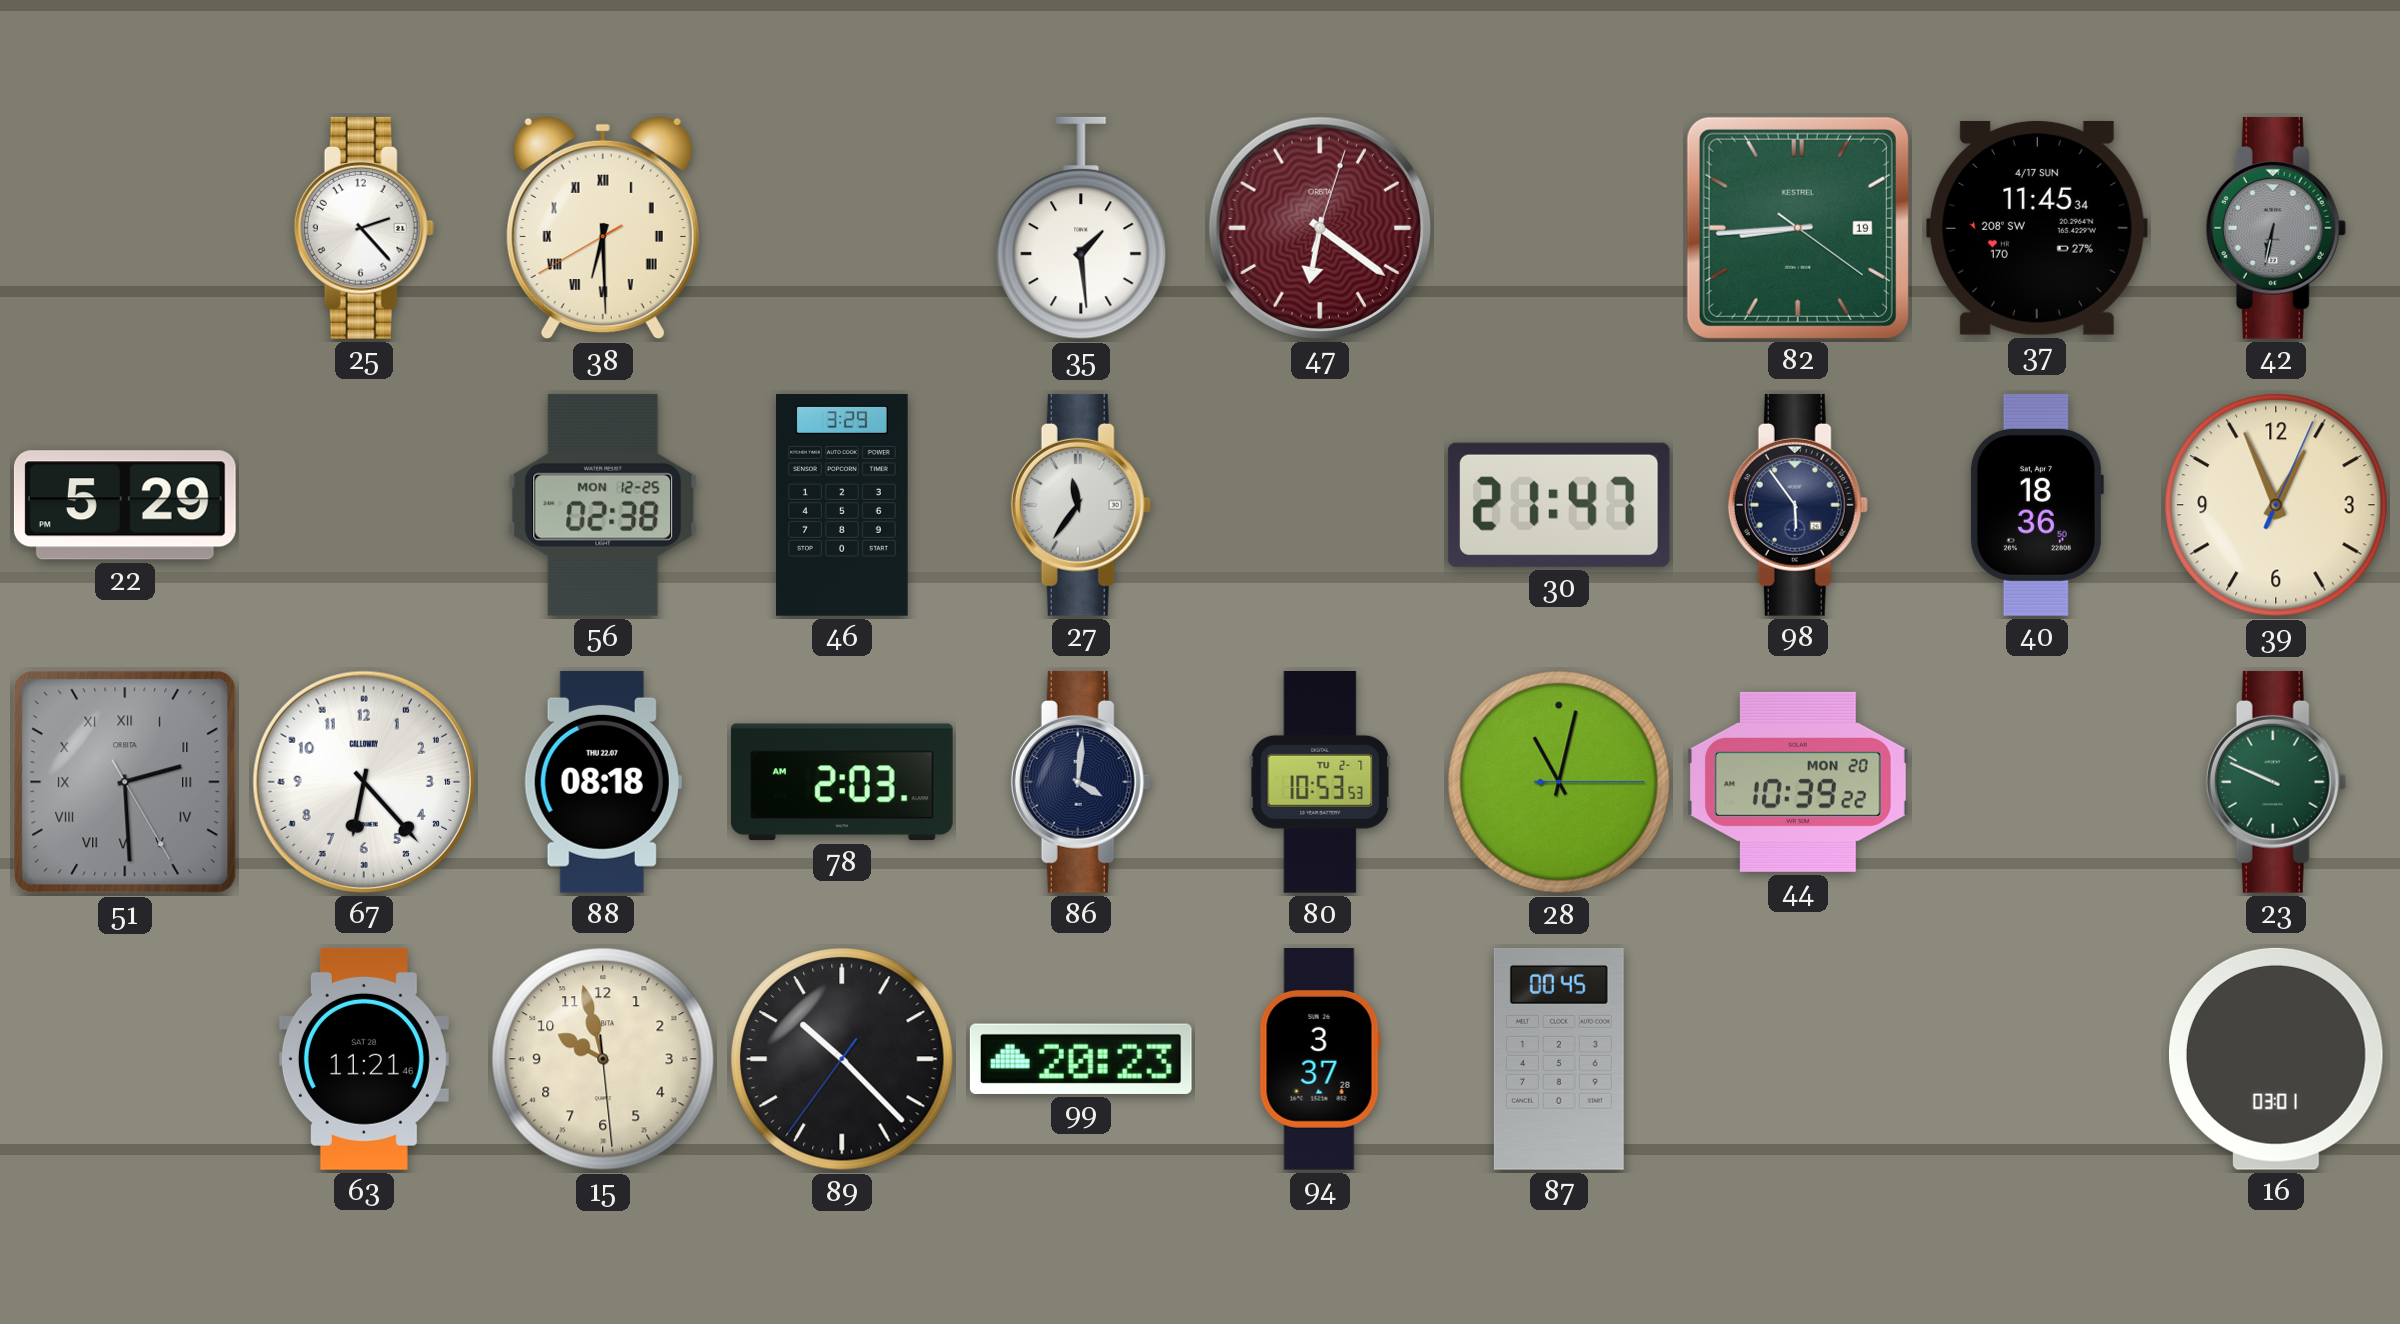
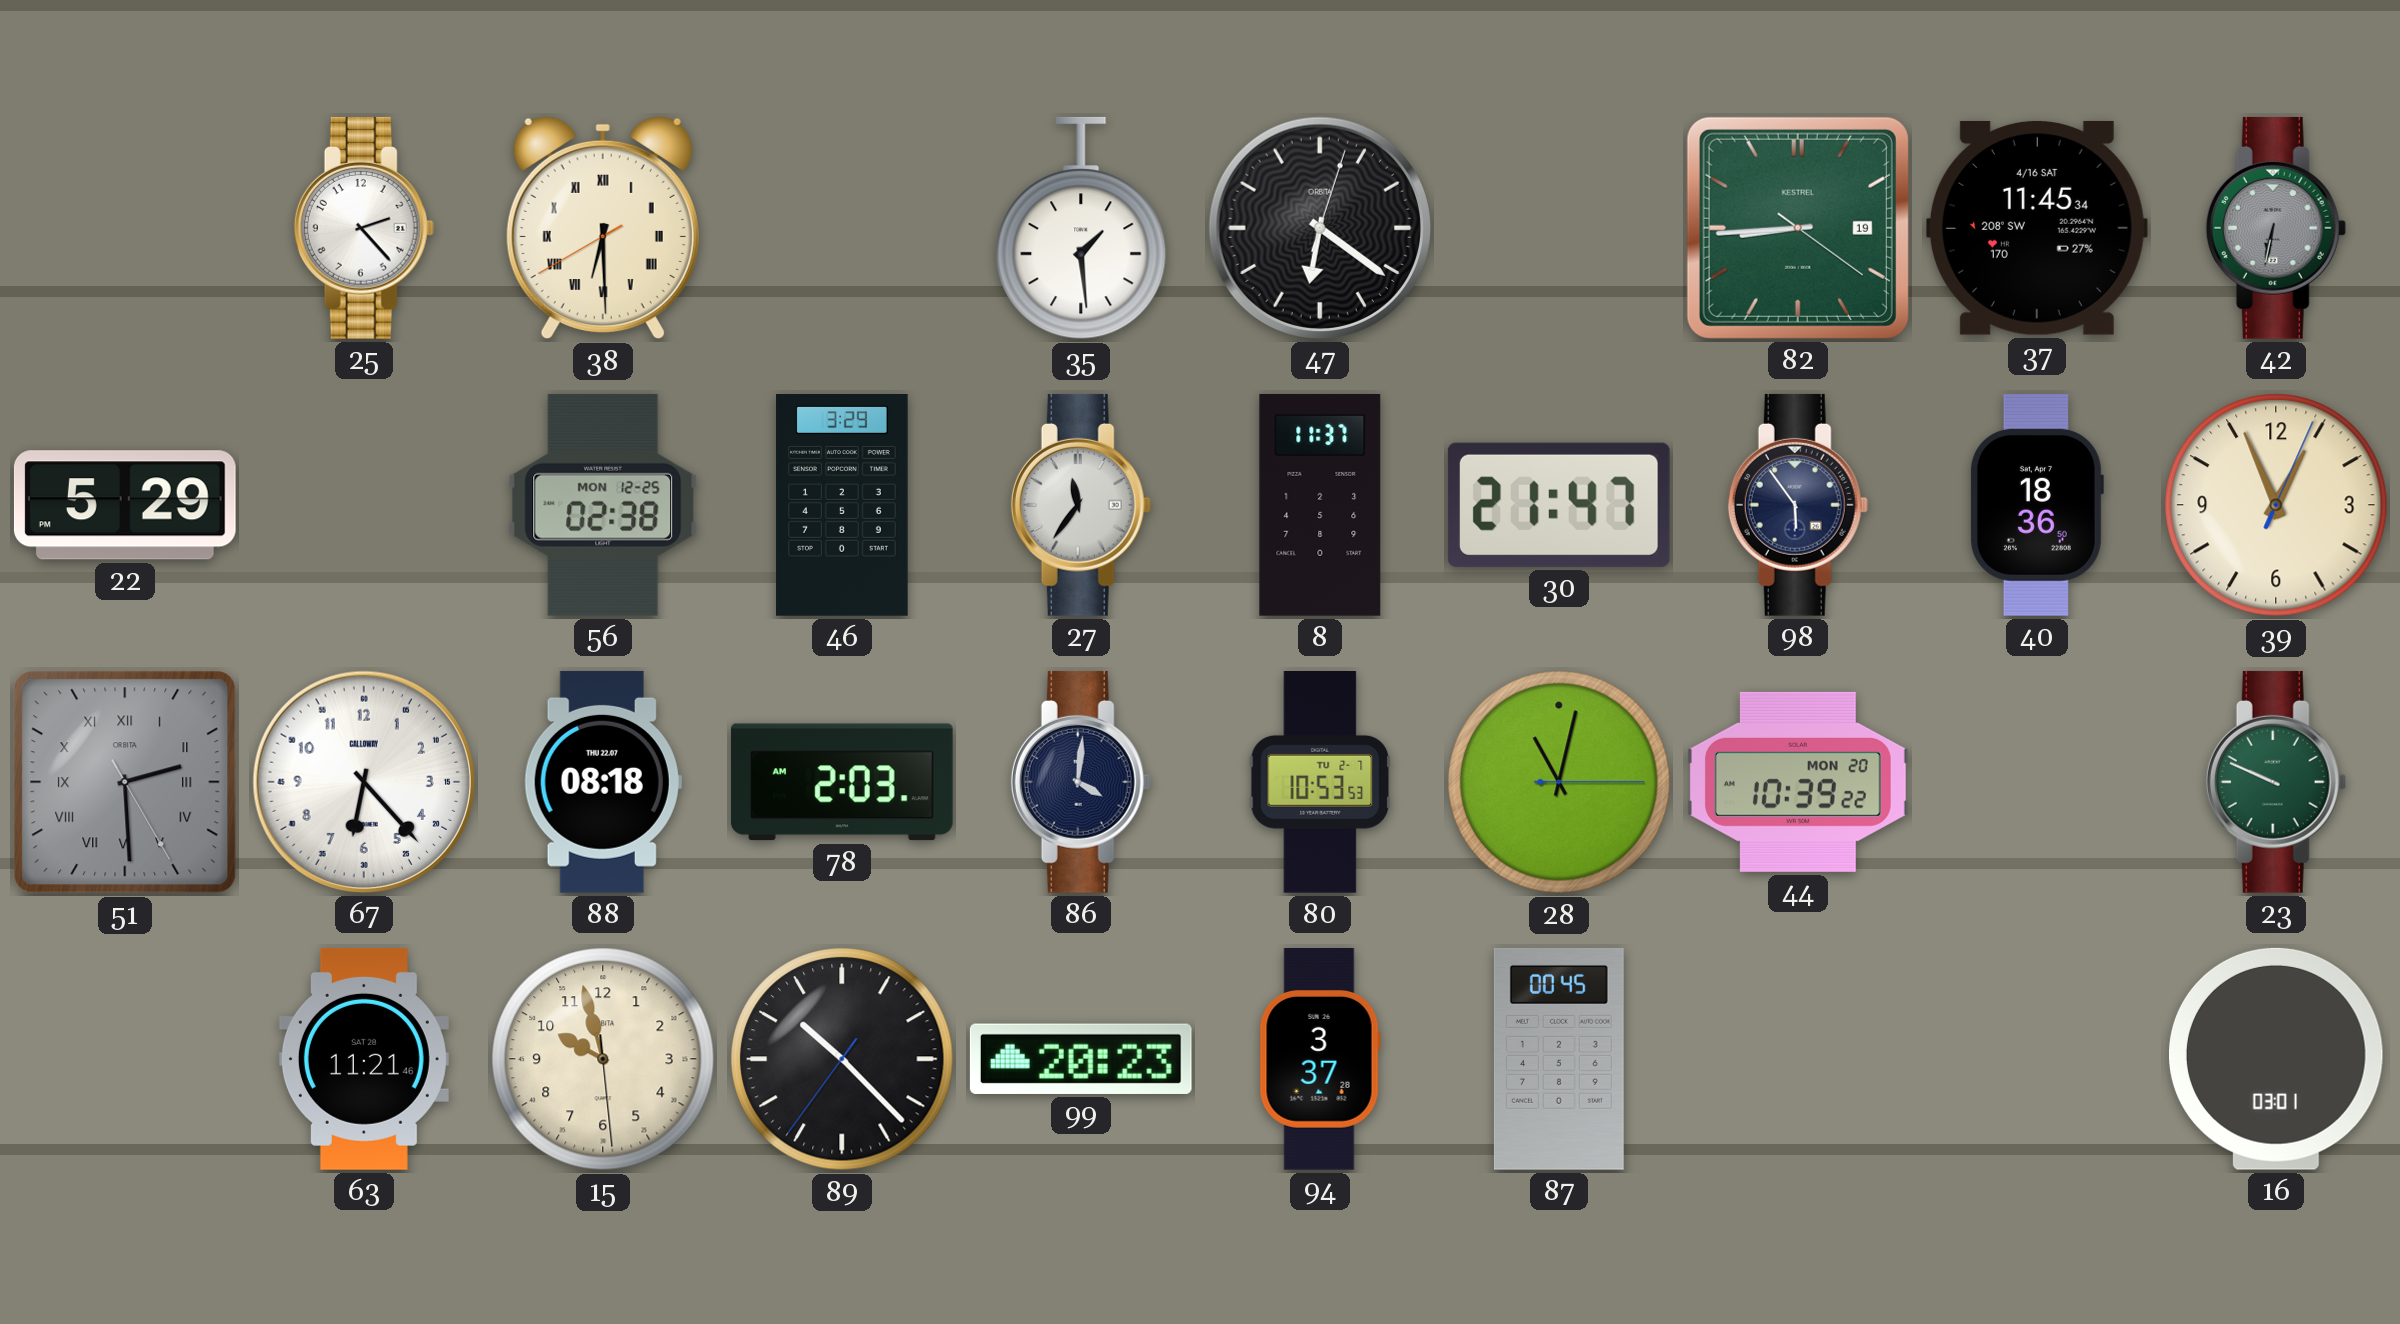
47 dial: burgundy -> black
37 date: 4/17 SUN -> 4/16 SAT
8: none -> 11:37
